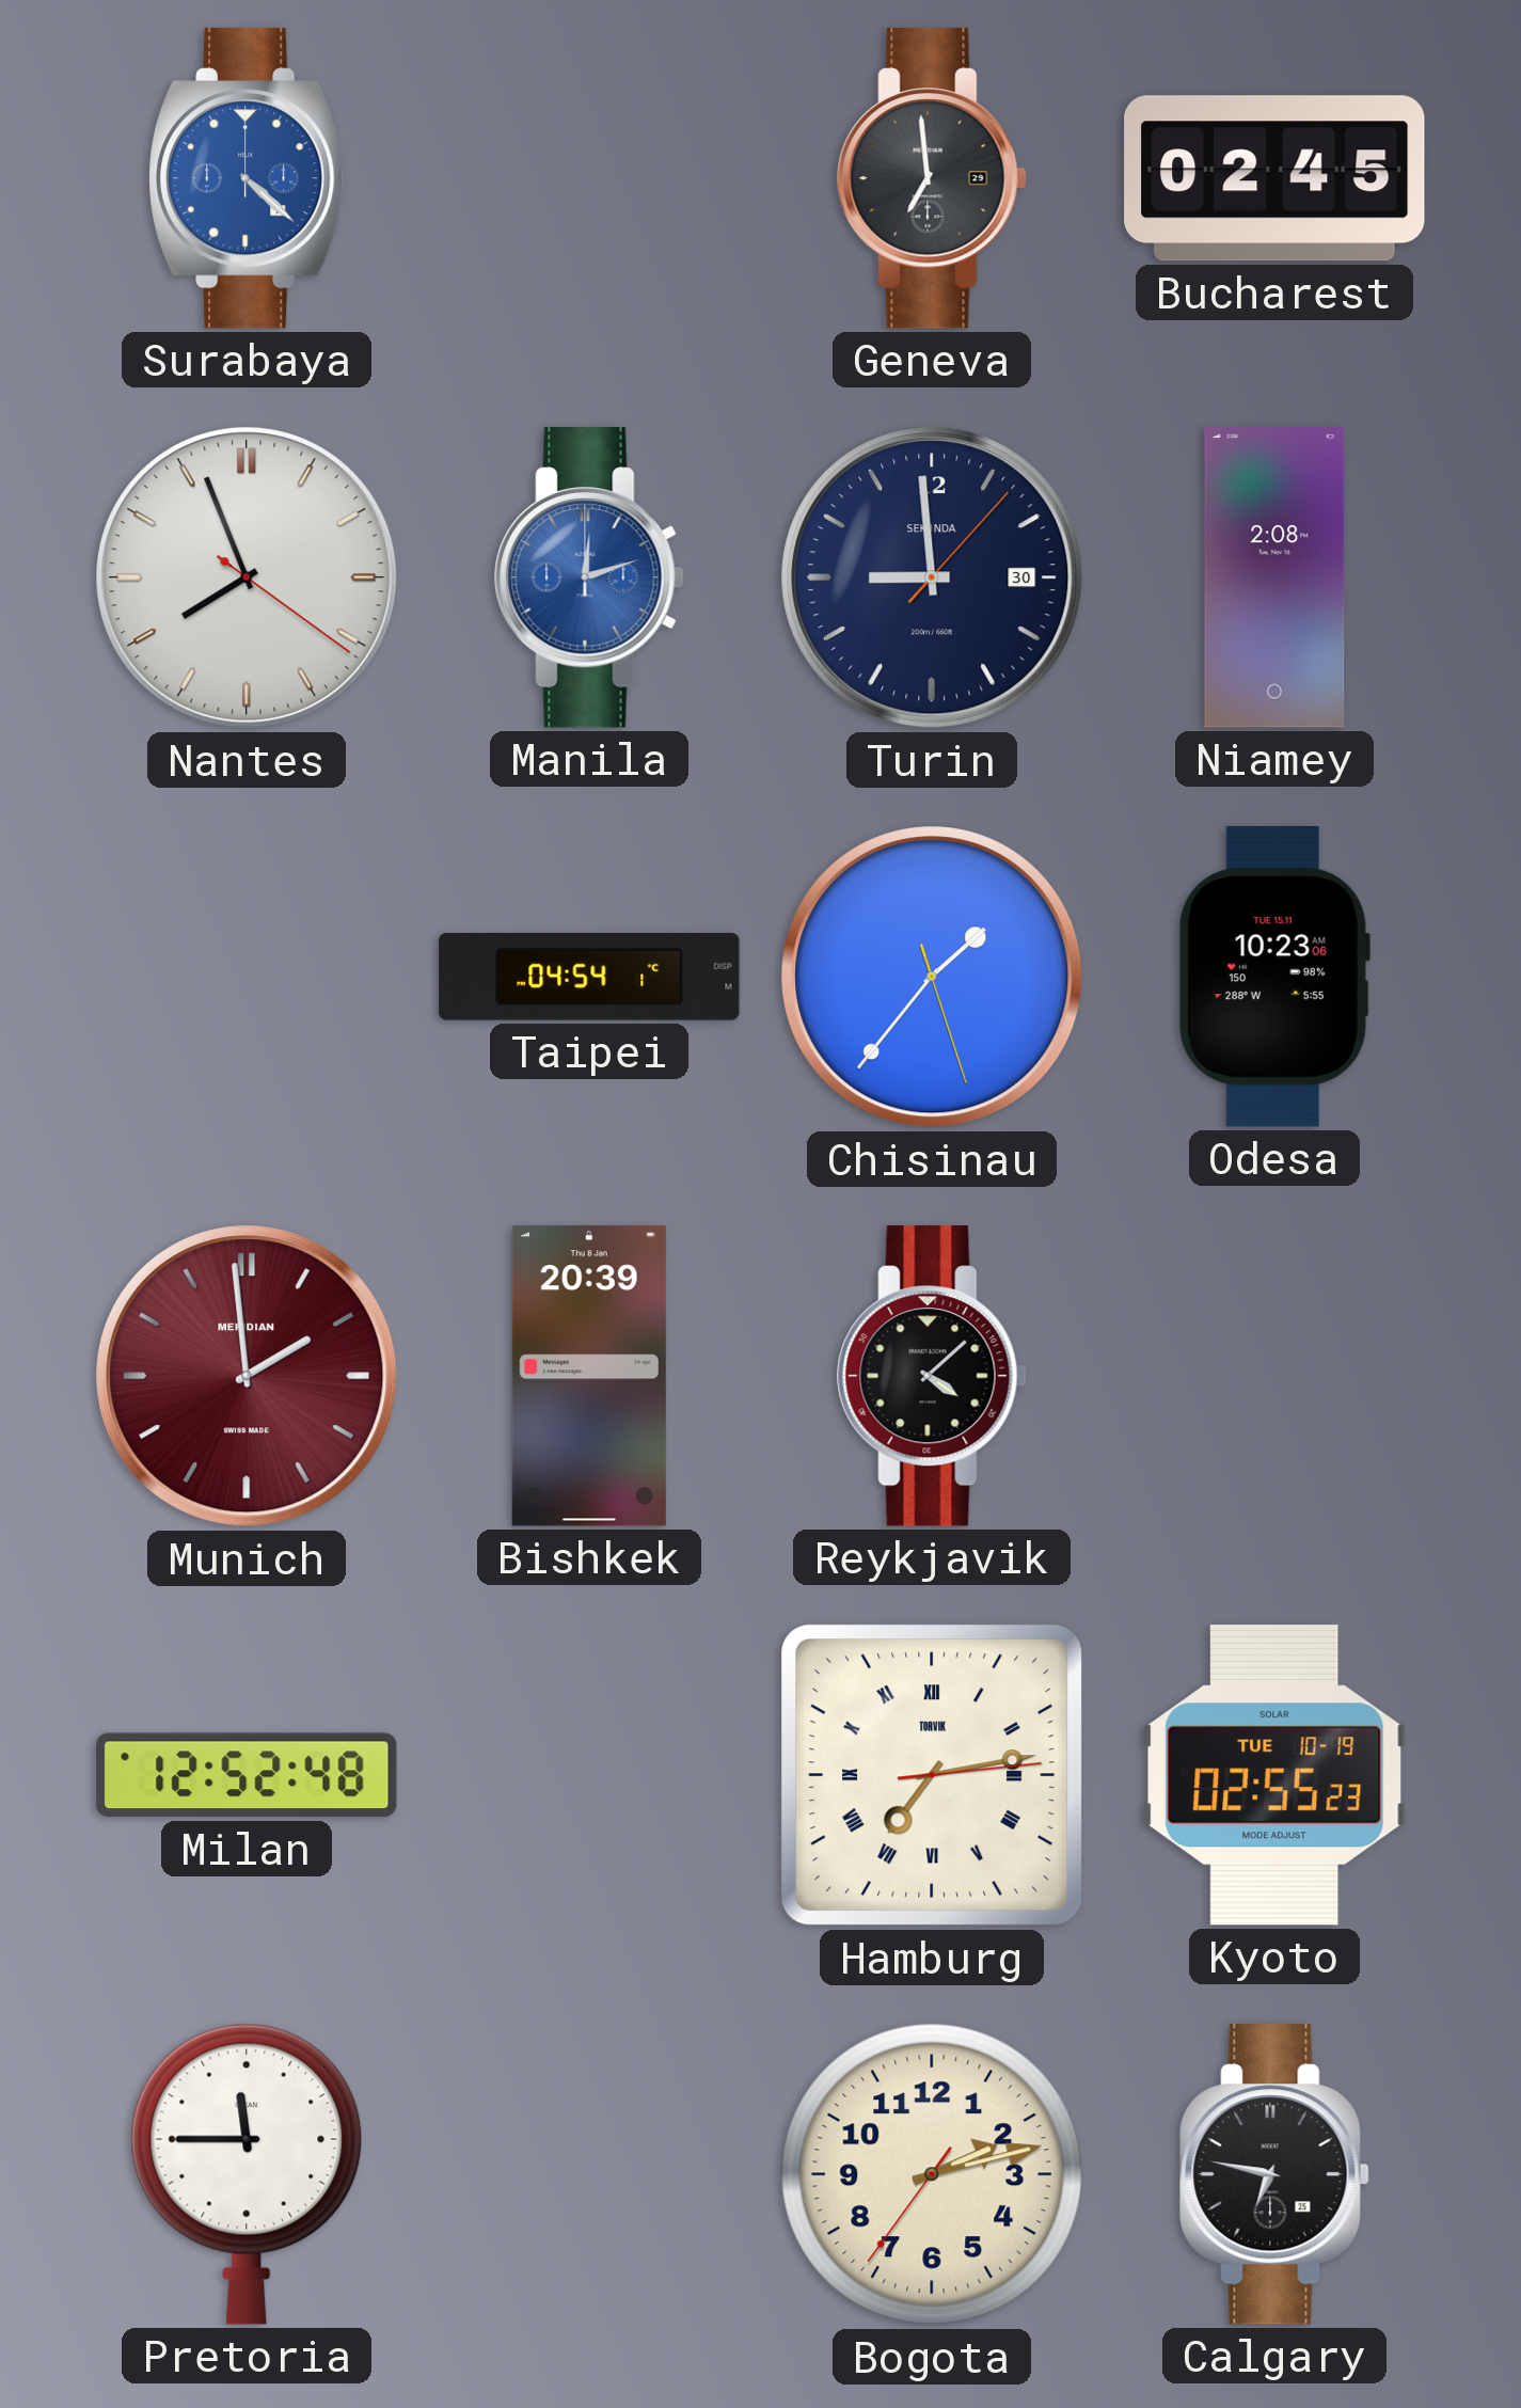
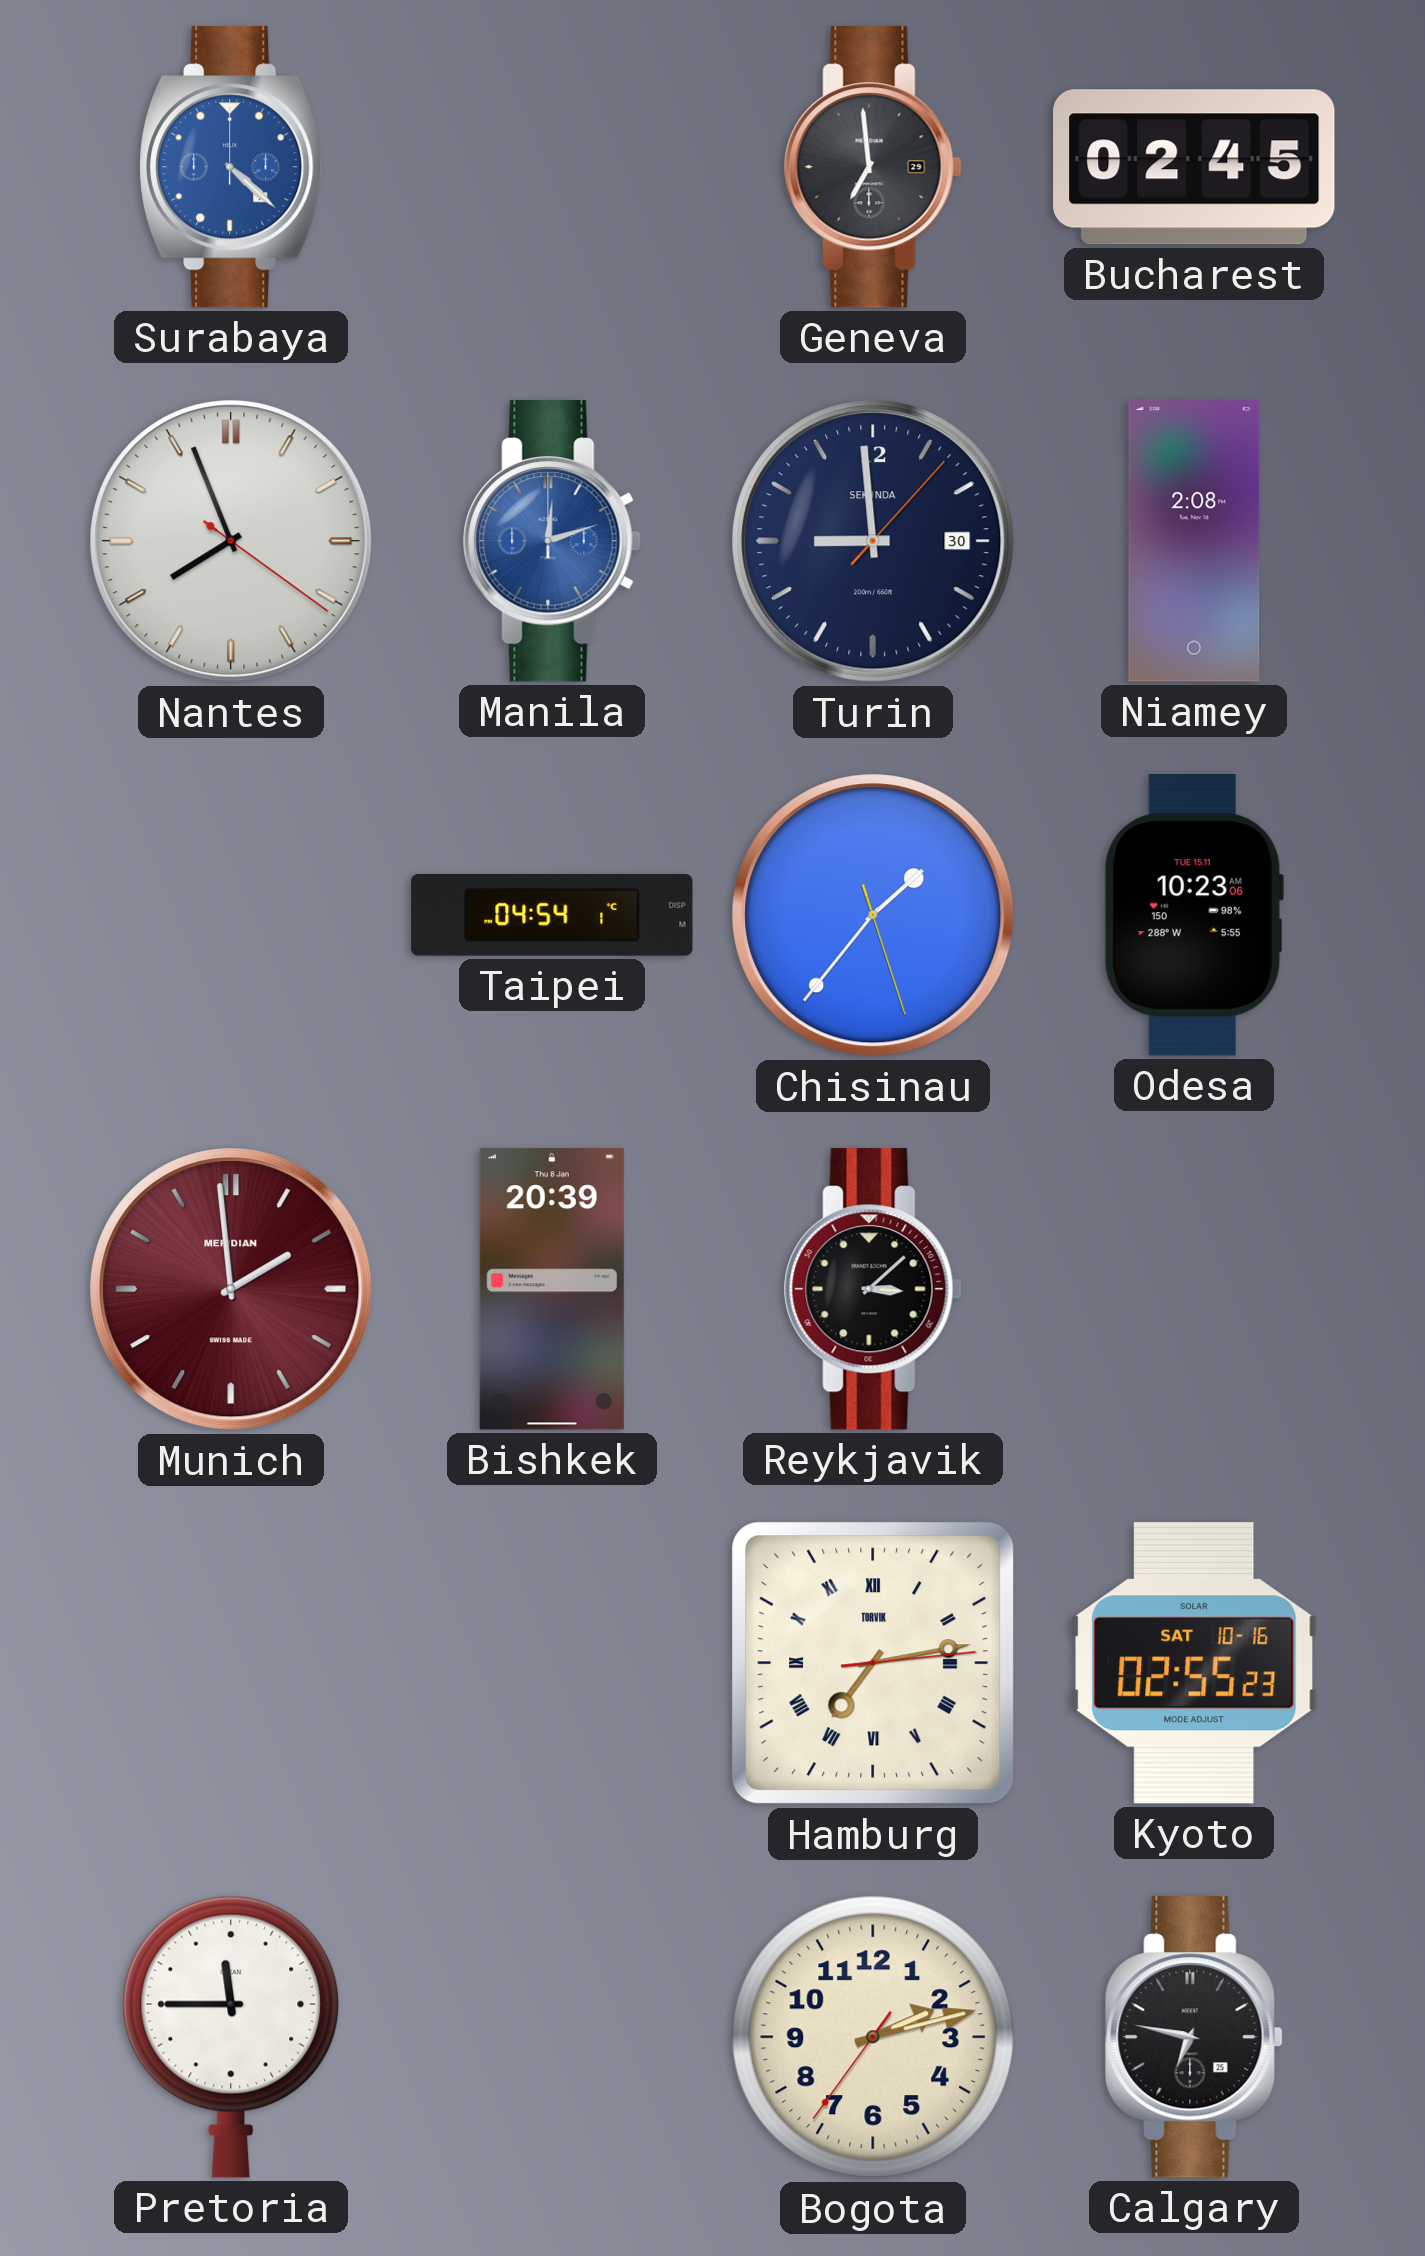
Reykjavik: 4:08 -> 3:08
Milan: 12:52 -> none
Kyoto date: TUE 10-19 -> SAT 10-16
